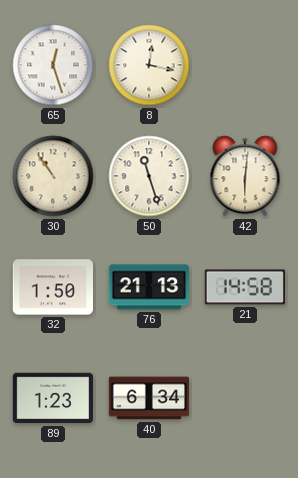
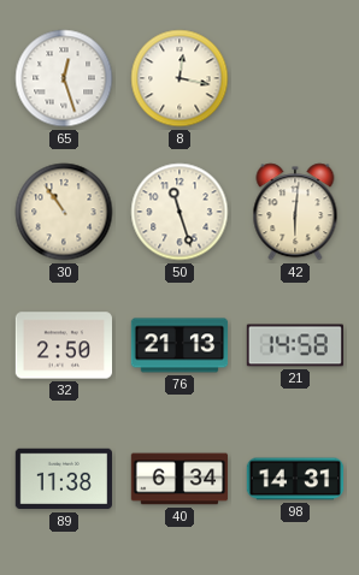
32: 1:50 -> 2:50
89: 1:23 -> 11:38
98: none -> 14:31
